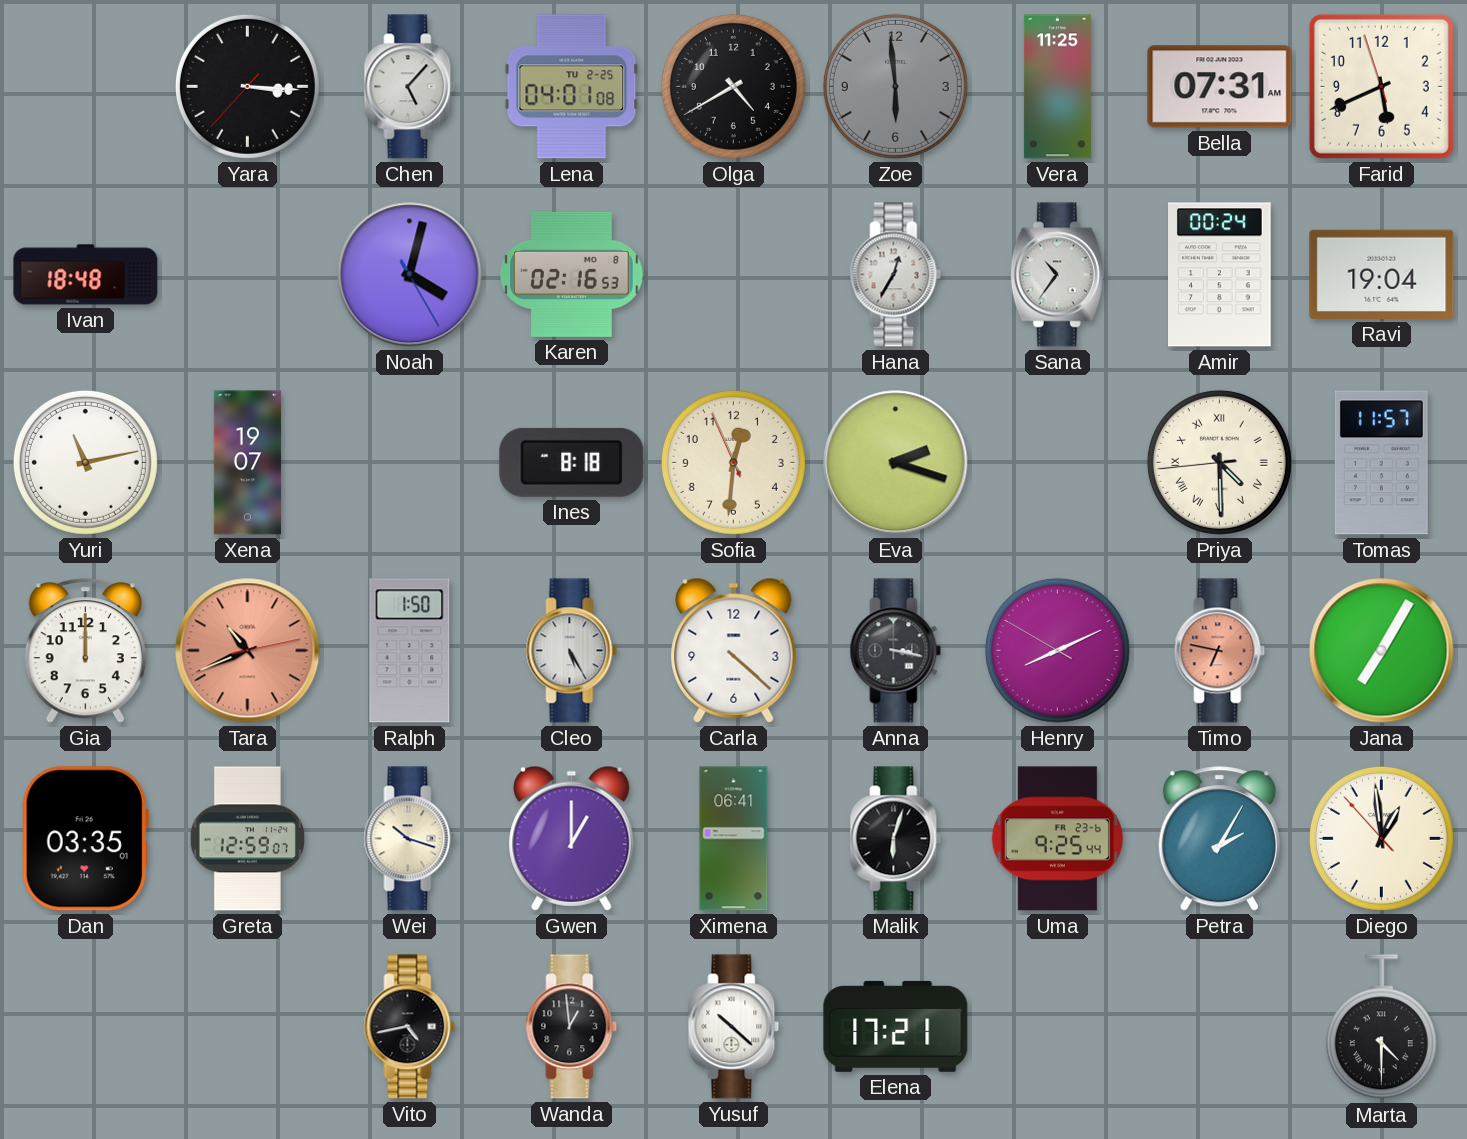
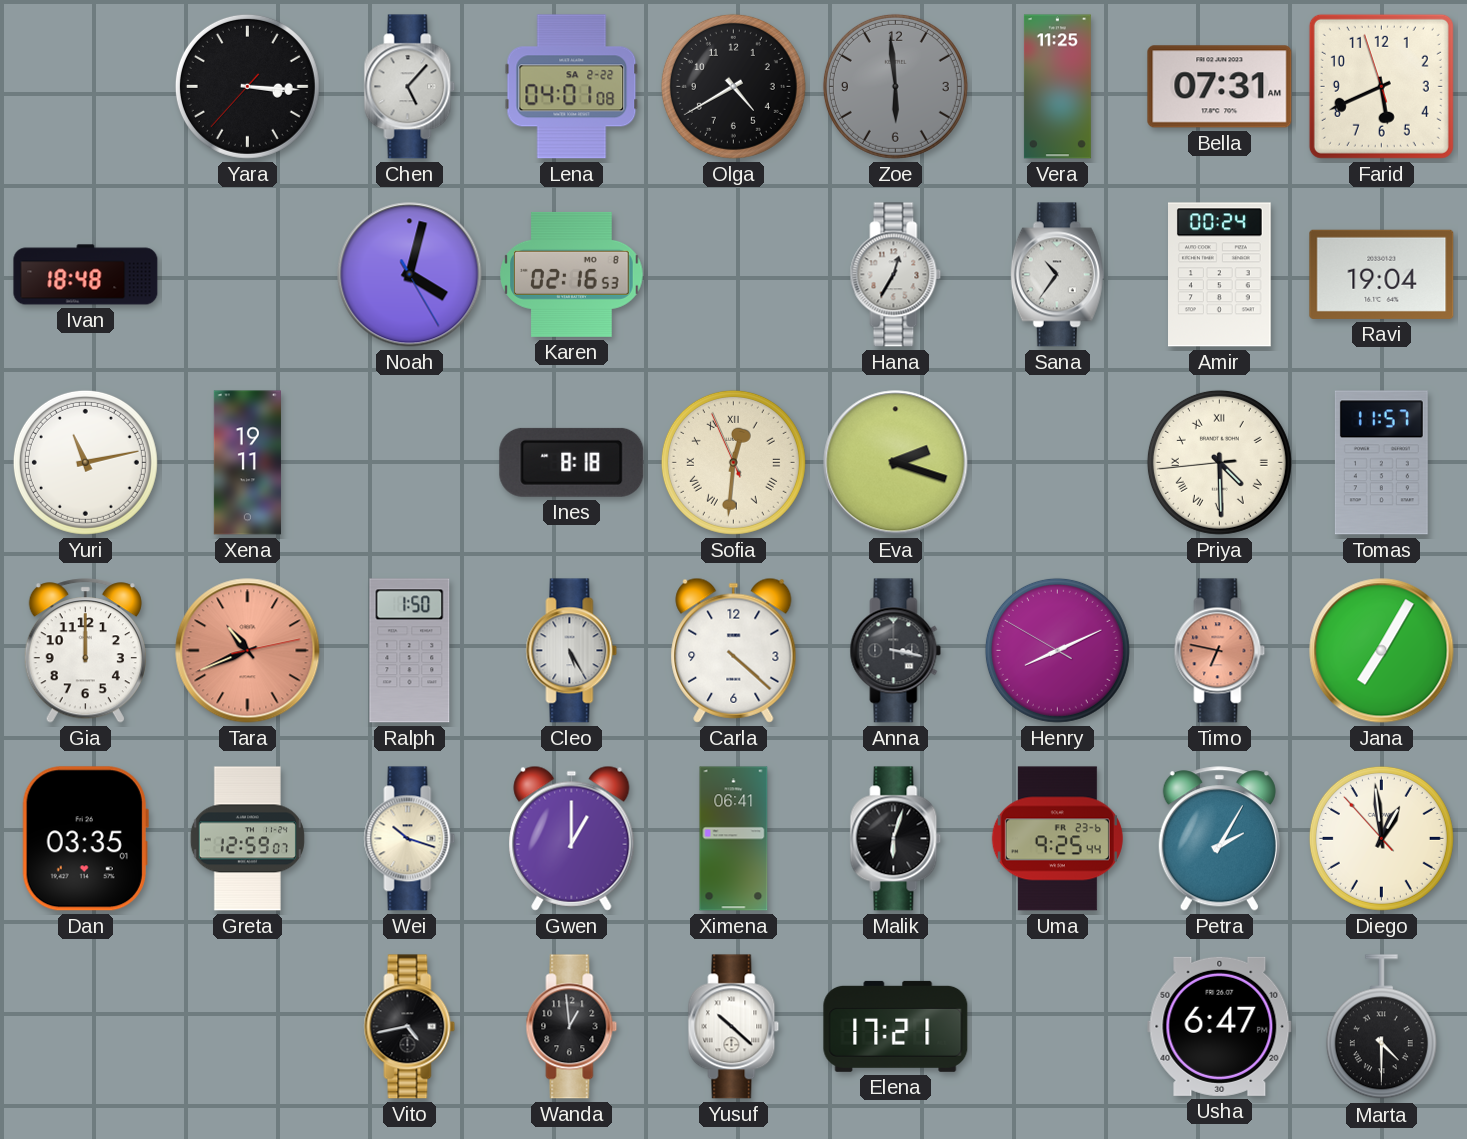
Lena date: TU 2-25 -> SA 2-22
Xena: 19:07 -> 19:11
Sofia numerals: Arabic -> Roman
Usha: none -> 6:47
